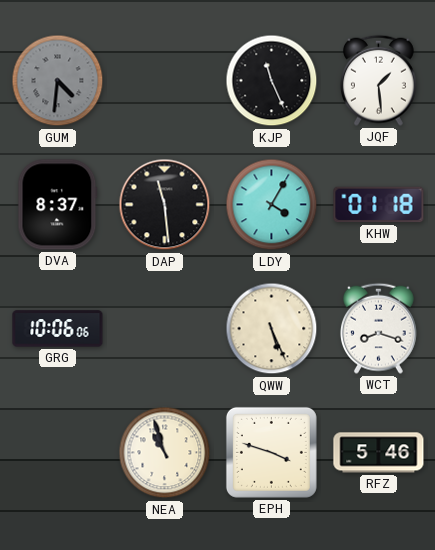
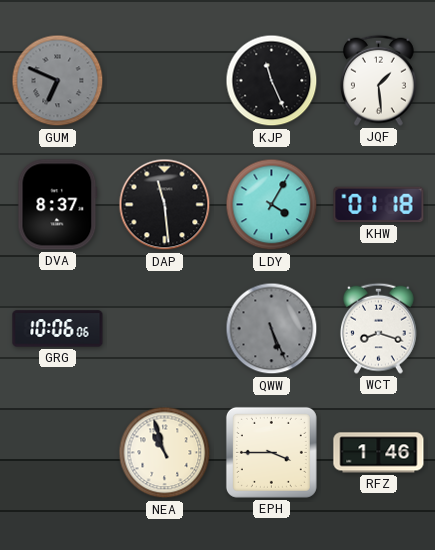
GUM: 4:31 -> 6:49
QWW dial: cream -> grey
EPH: 3:48 -> 3:45
RFZ: 5:46 -> 1:46
